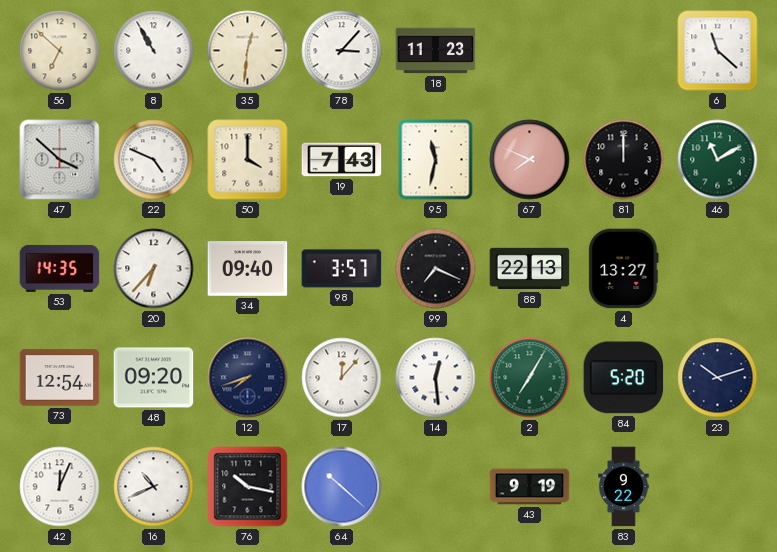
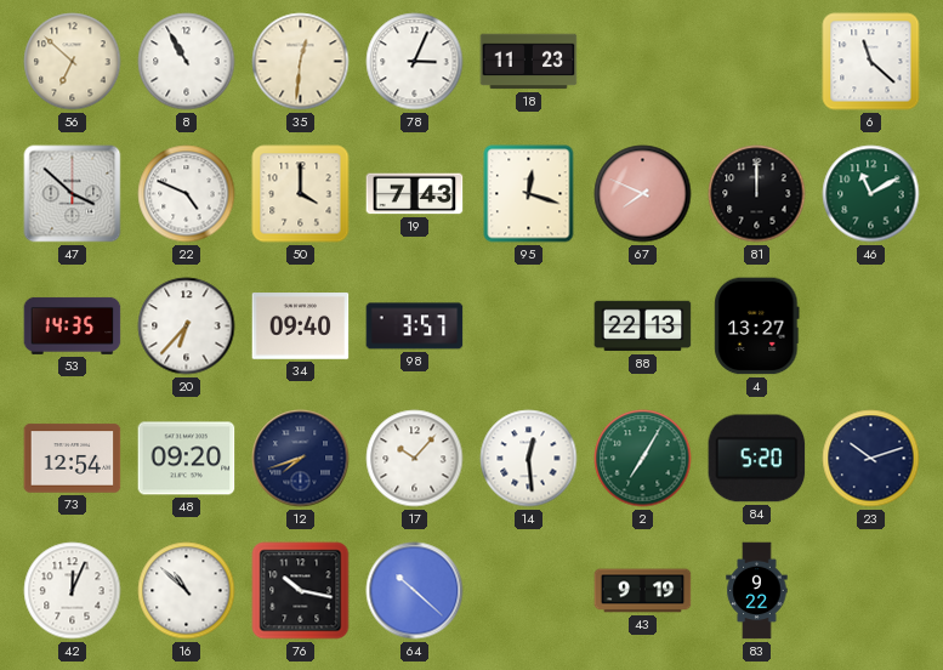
78: 3:07 -> 3:04
95: 11:32 -> 12:18
99: 7:19 -> none
17: 12:07 -> 10:07
16: 10:41 -> 10:52
